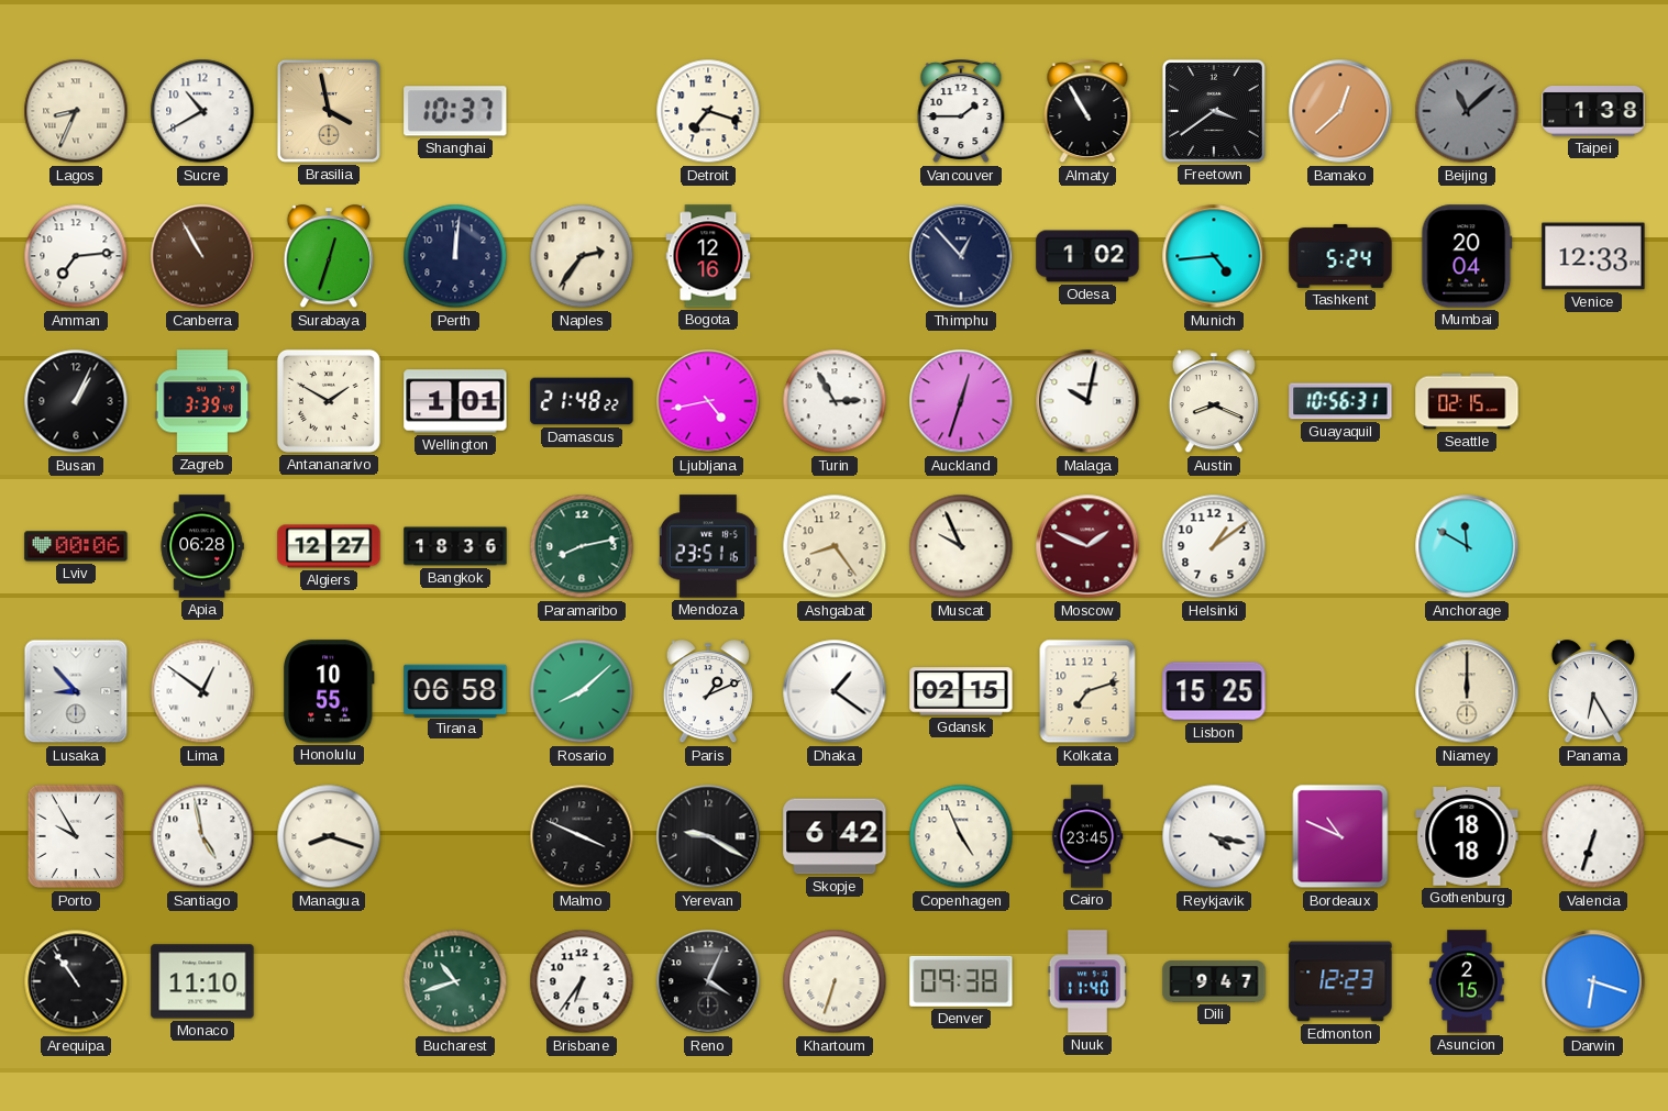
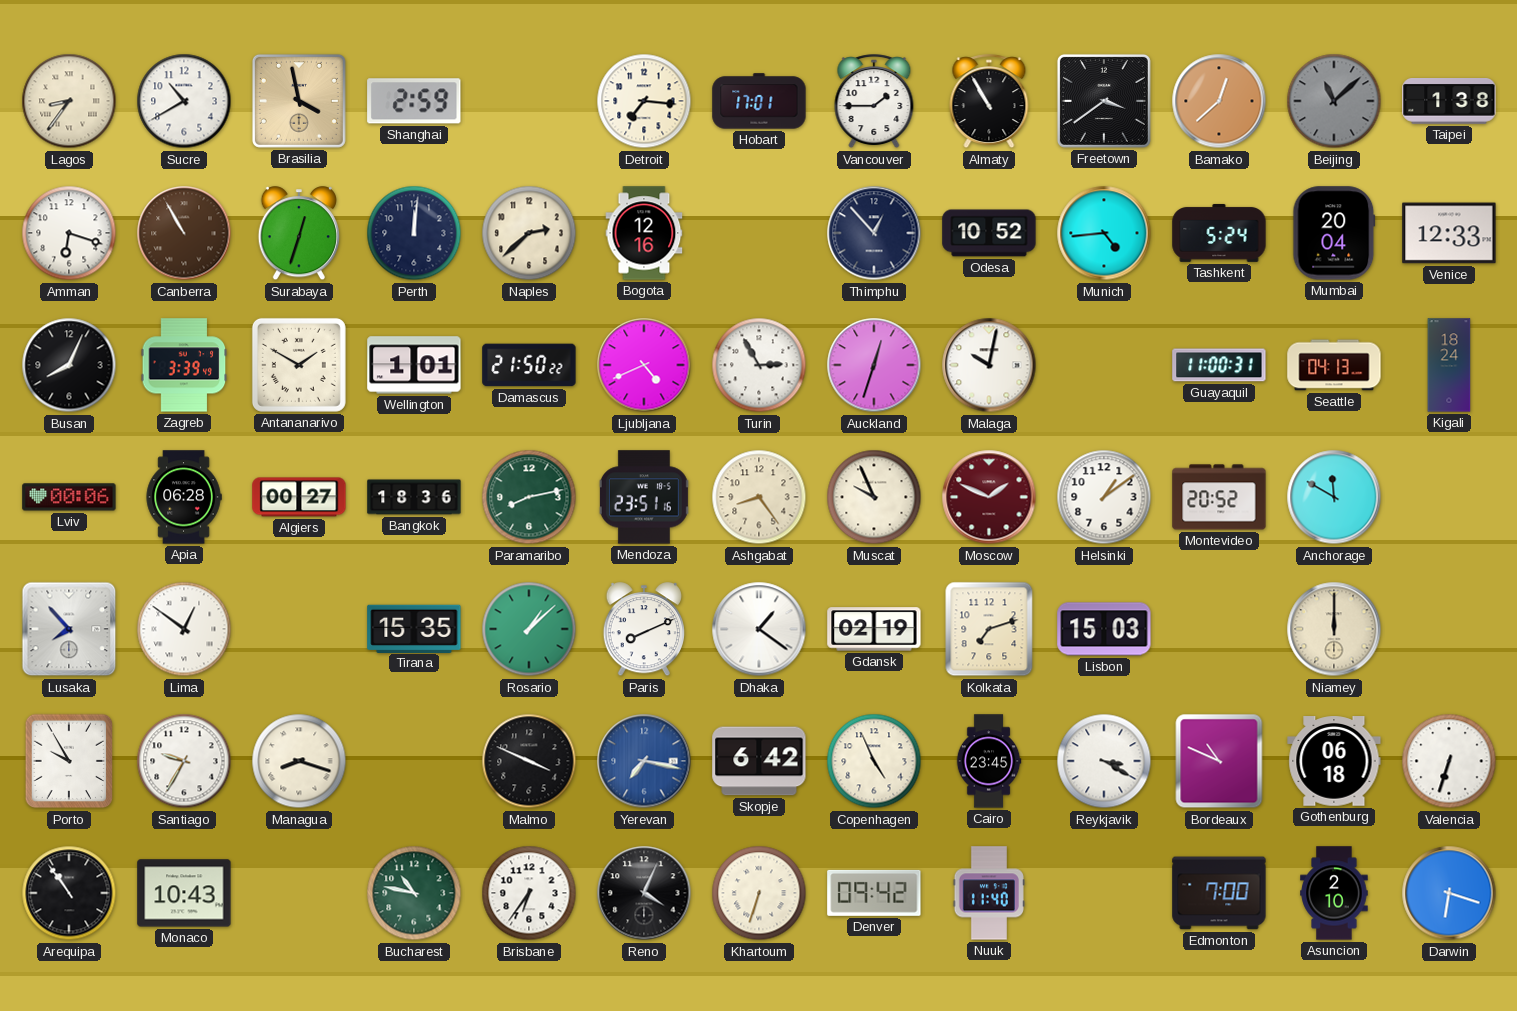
Lagos: 8:34 -> 8:36
Shanghai: 10:37 -> 2:59
Detroit: 7:18 -> 7:16
Hobart: none -> 17:01
Amman: 7:14 -> 6:18
Naples: 2:36 -> 2:38
Odesa: 1:02 -> 10:52
Busan: 1:04 -> 8:04
Damascus: 21:48 -> 21:50
Ljubljana: 4:43 -> 4:41
Austin: 8:19 -> none
Guayaquil: 10:56 -> 11:00
Seattle: 02:15 -> 04:13
Kigali: none -> 18:24
Algiers: 12:27 -> 00:27
Montevideo: none -> 20:52
Lusaka: 8:53 -> 7:53
Honolulu: 10:55 -> none
Tirana: 06:58 -> 15:35
Rosario: 8:08 -> 1:08
Paris: 1:11 -> 8:11
Gdansk: 02:15 -> 02:19
Lisbon: 15:25 -> 15:03
Panama: 6:25 -> none
Santiago: 4:58 -> 9:35
Yerevan: 9:20 -> 7:17
Yerevan dial: black -> blue
Reykjavik: 4:17 -> 3:20
Gothenburg: 18:18 -> 06:18
Monaco: 11:10 -> 10:43
Bucharest: 10:42 -> 10:47
Denver: 09:38 -> 09:42
Dili: 9:47 -> none
Edmonton: 12:23 -> 7:00
Asuncion: 2:15 -> 2:10
